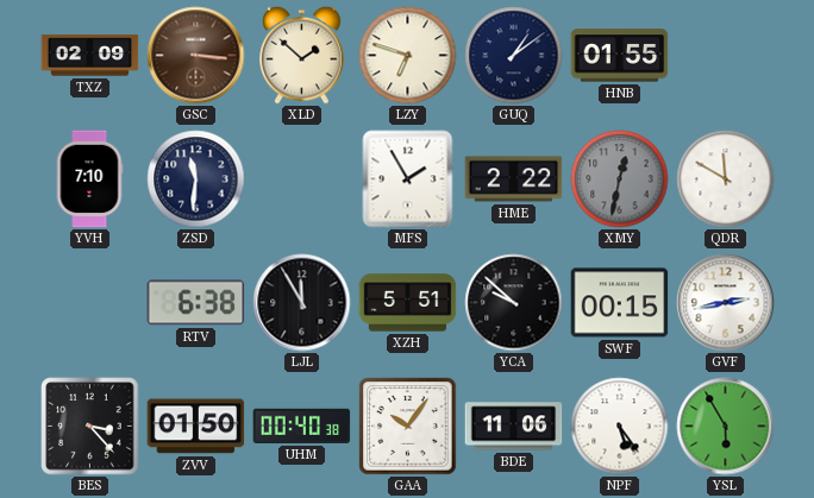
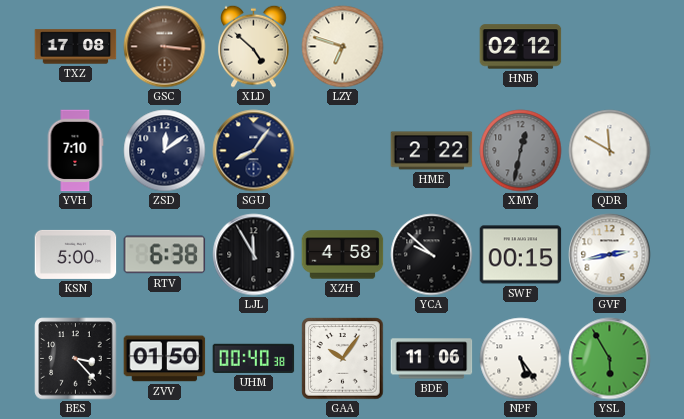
TXZ: 02:09 -> 17:08
XLD: 1:52 -> 4:52
GUQ: 1:09 -> none
HNB: 01:55 -> 02:12
ZSD: 11:31 -> 12:09
SGU: none -> 8:06
MFS: 1:55 -> none
KSN: none -> 5:00
XZH: 5:51 -> 4:58
